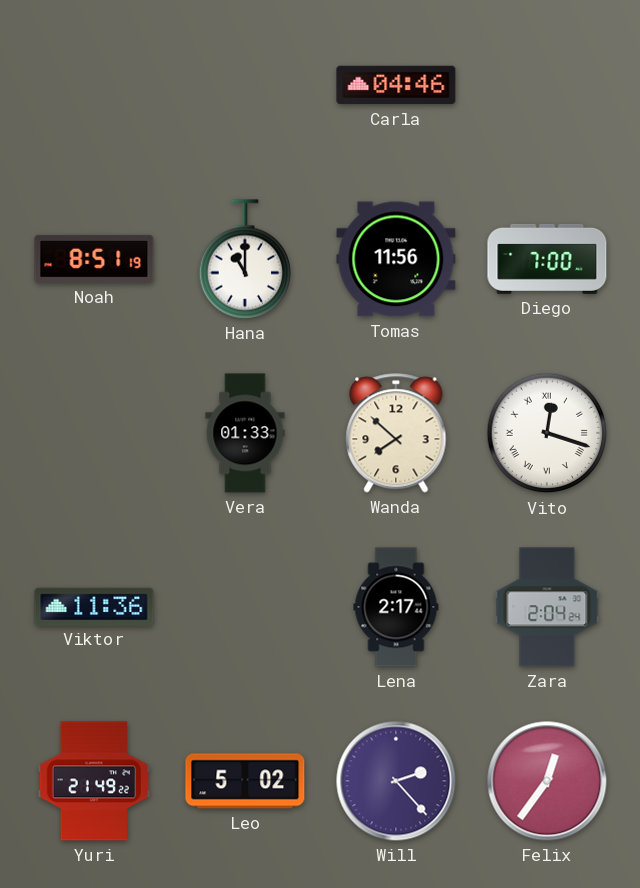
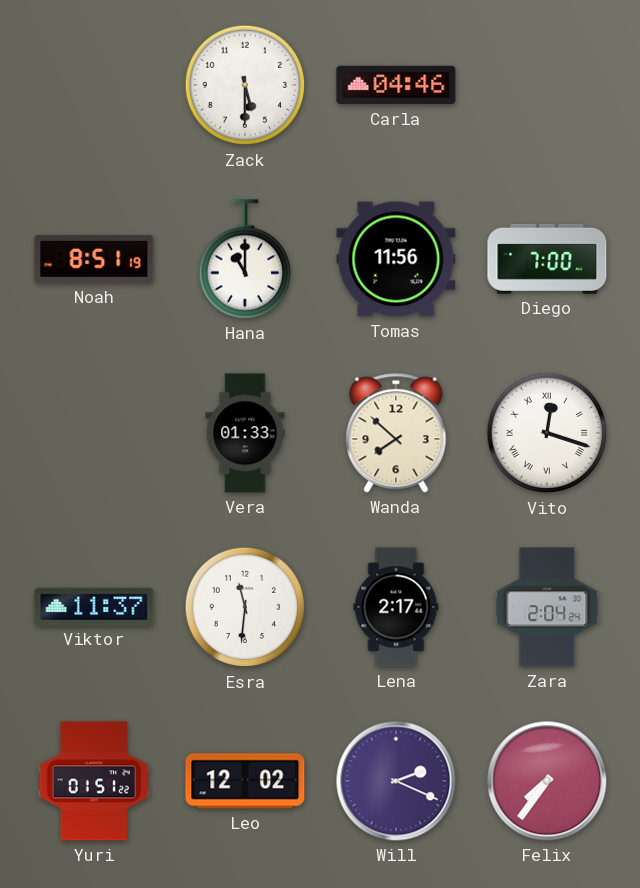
Zack: none -> 5:30
Viktor: 11:36 -> 11:37
Esra: none -> 11:31
Yuri: 21:49 -> 01:51
Leo: 5:02 -> 12:02
Will: 2:23 -> 2:19
Felix: 12:36 -> 7:36
